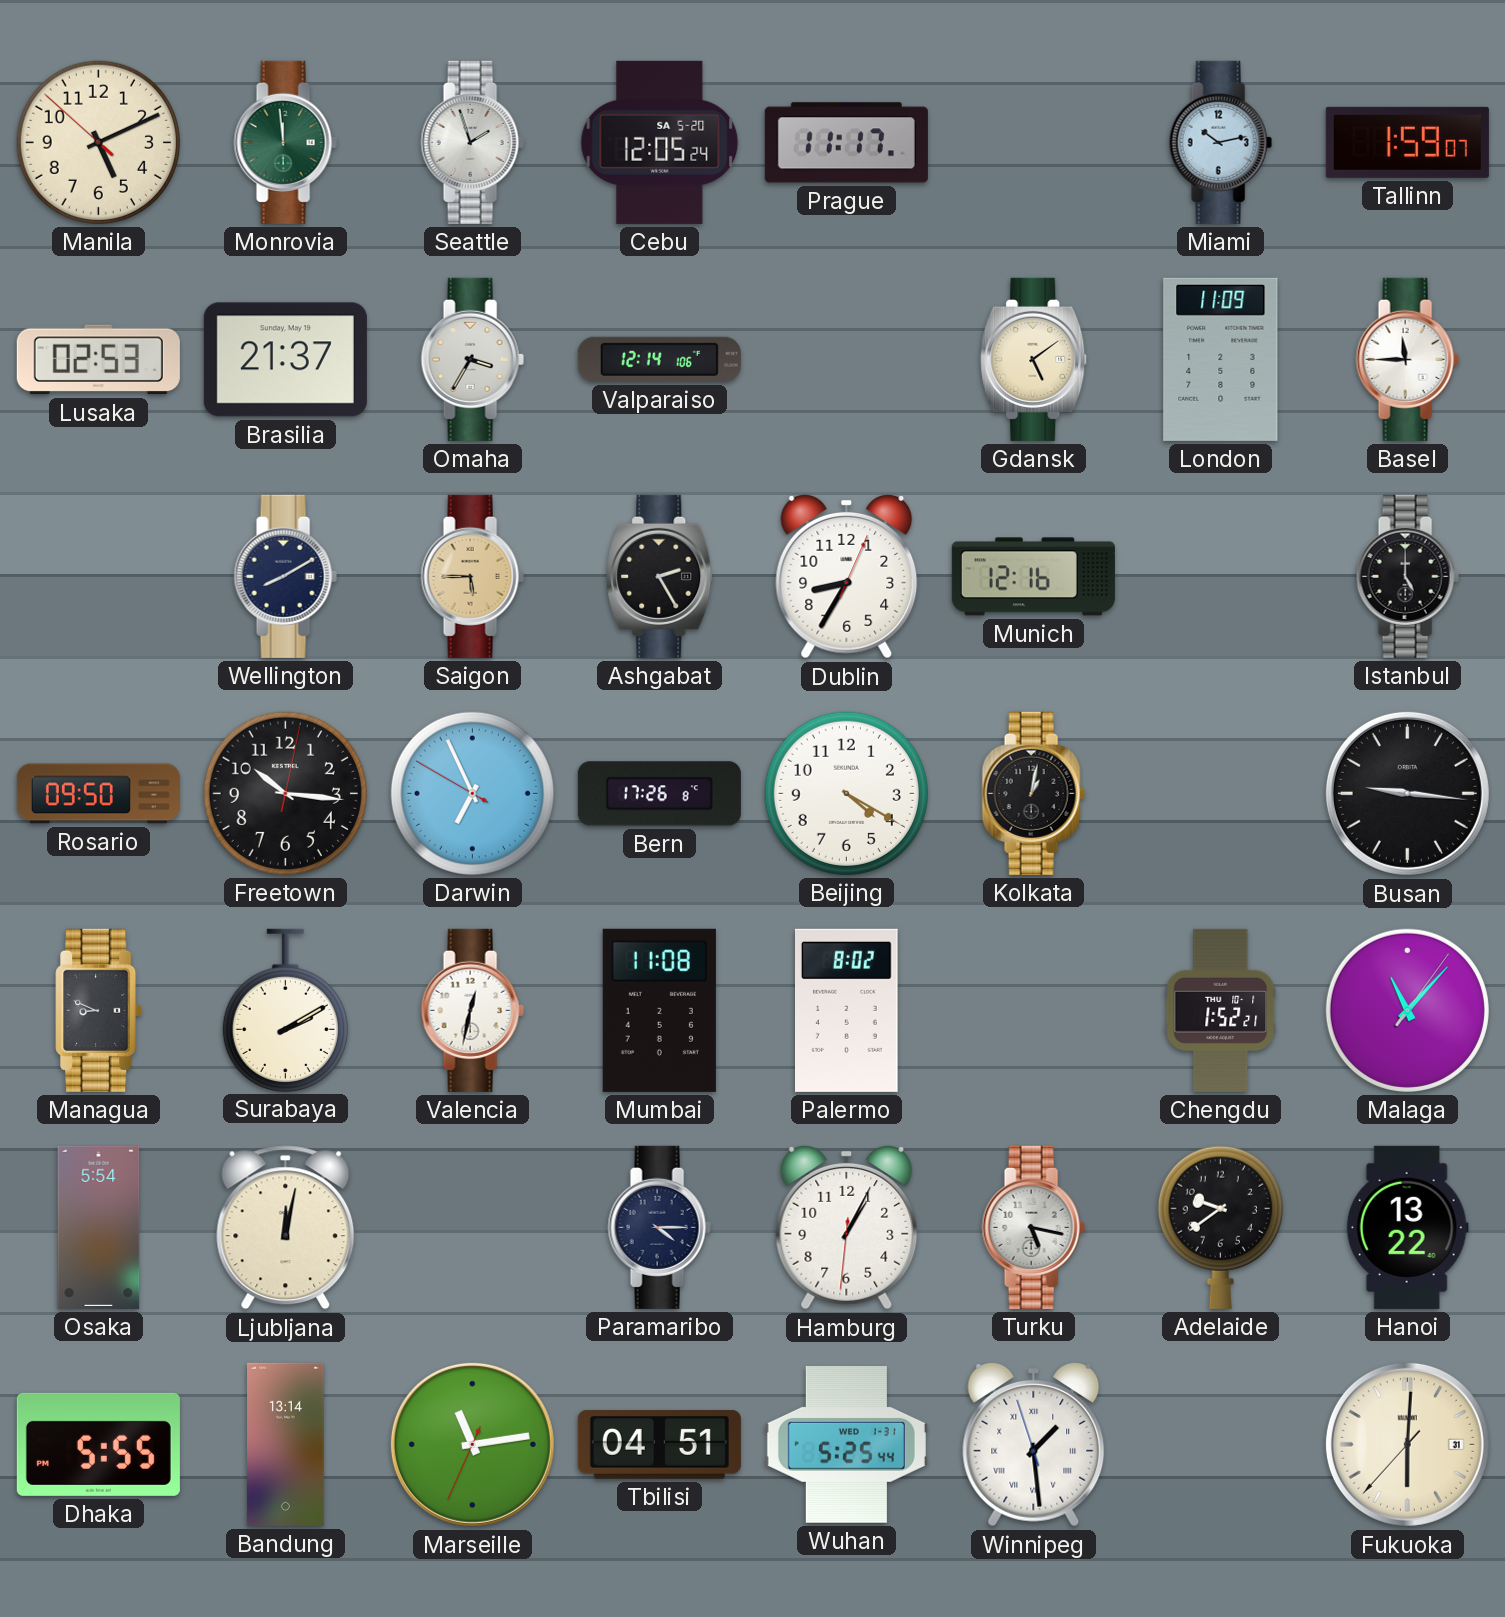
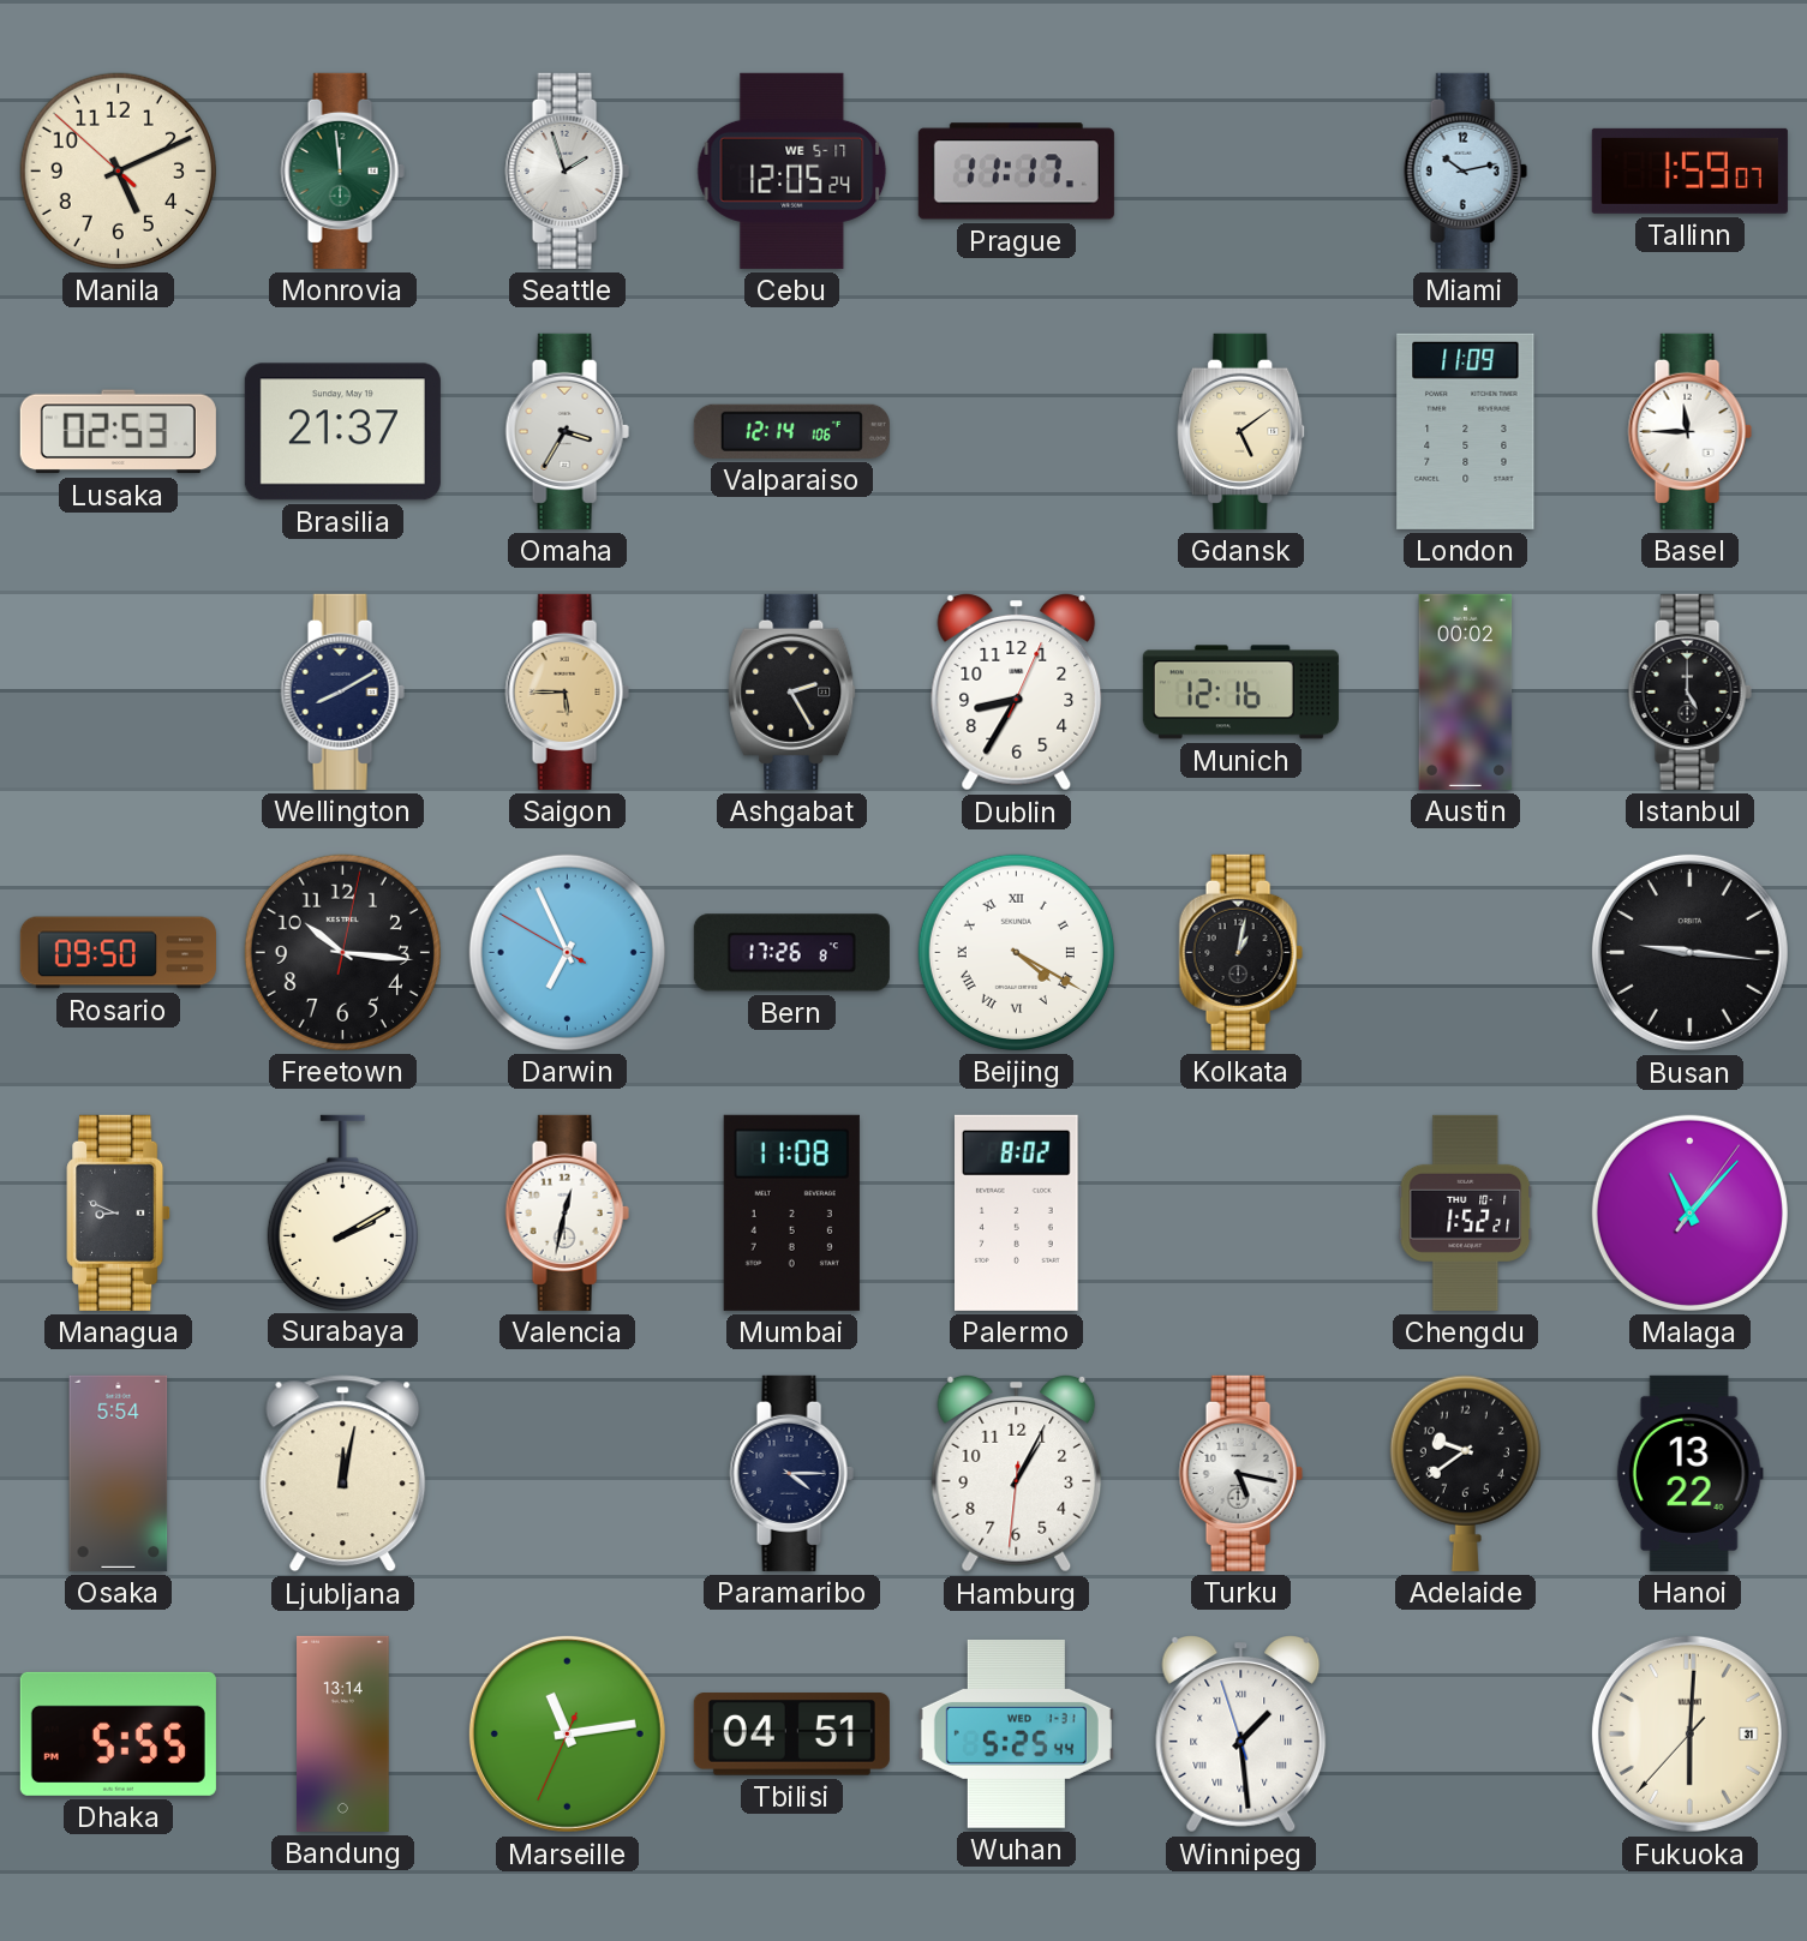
Cebu date: SA 5-20 -> WE 5-17
Austin: none -> 00:02
Beijing numerals: Arabic -> Roman
